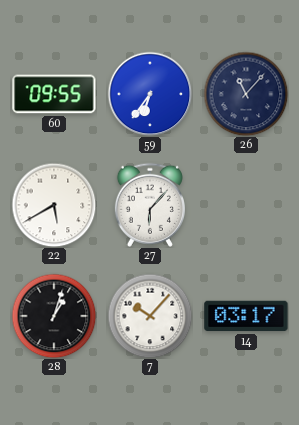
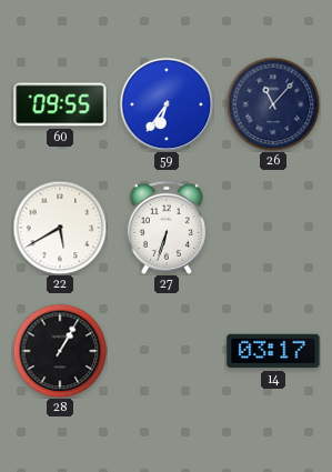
27: 6:07 -> 6:33
28: 1:03 -> 1:05
7: 10:07 -> none
